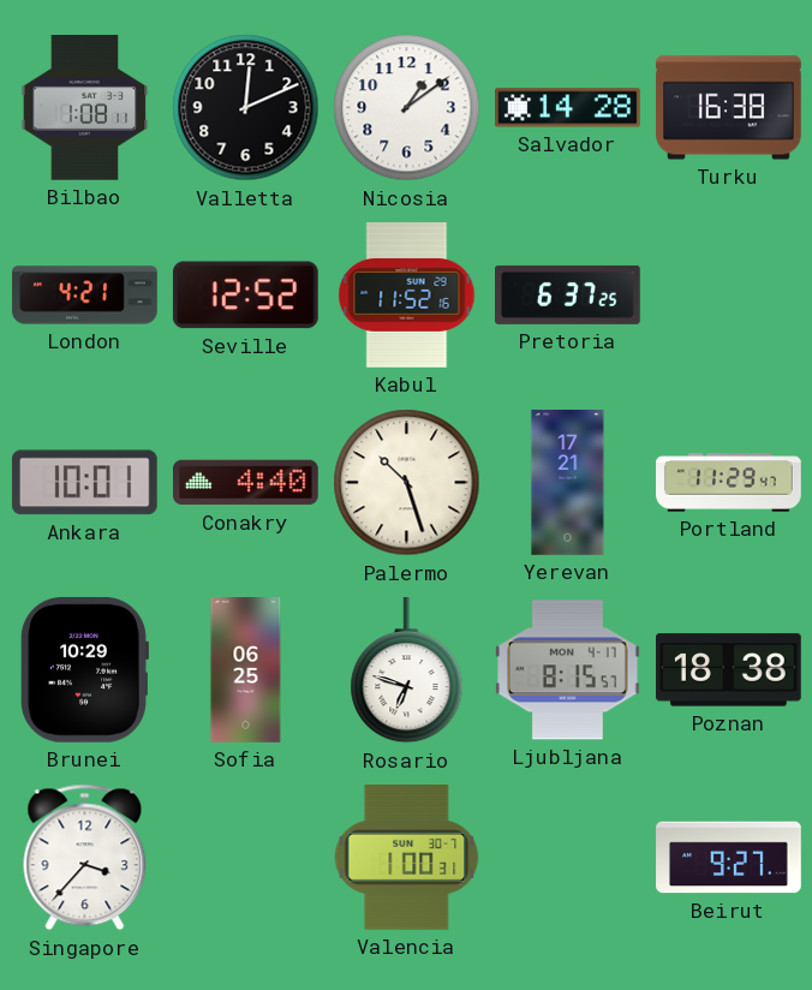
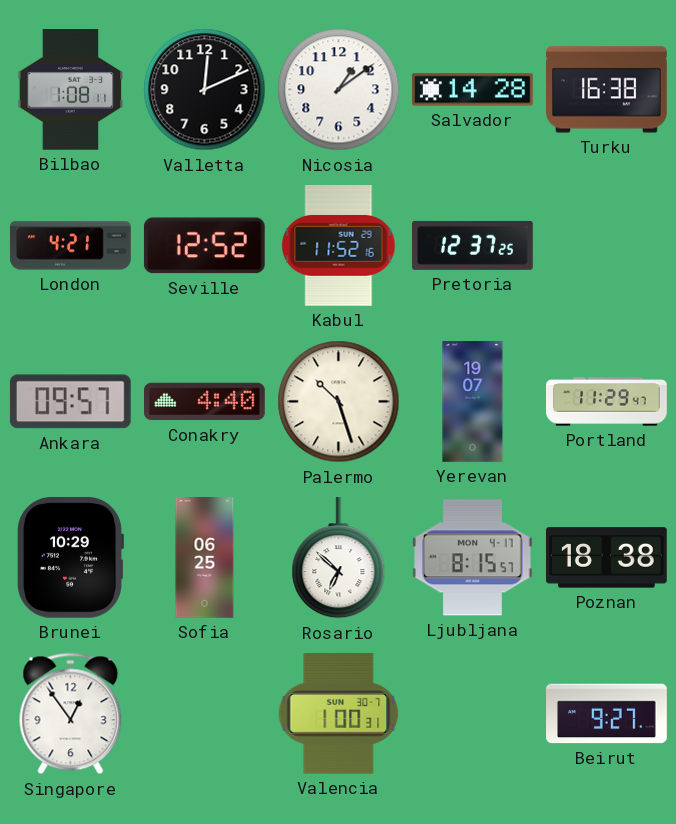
Pretoria: 6:37 -> 12:37
Ankara: 10:01 -> 09:57
Yerevan: 17:21 -> 19:07
Rosario: 6:48 -> 6:52
Singapore: 3:37 -> 12:54
